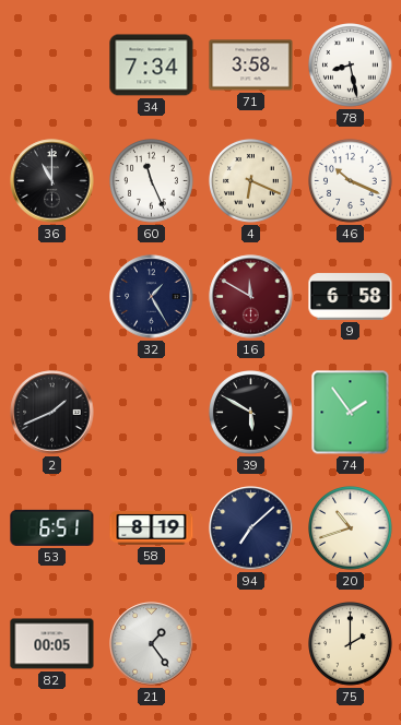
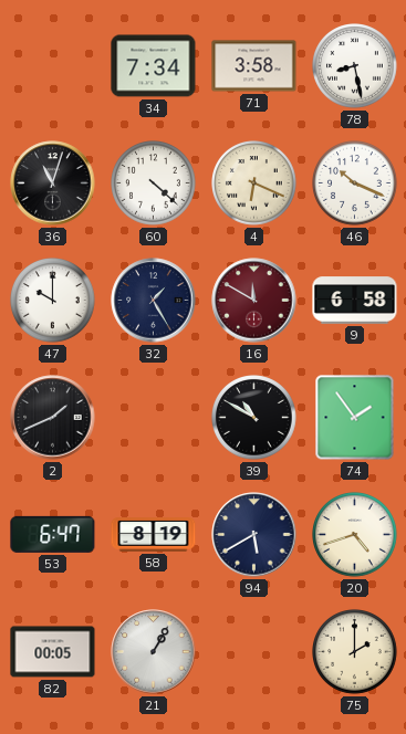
36: 11:00 -> 11:03
60: 11:26 -> 4:22
47: none -> 10:00
39: 5:50 -> 10:50
53: 6:51 -> 6:47
94: 7:08 -> 5:40
20: 10:42 -> 4:42
21: 1:24 -> 1:05
